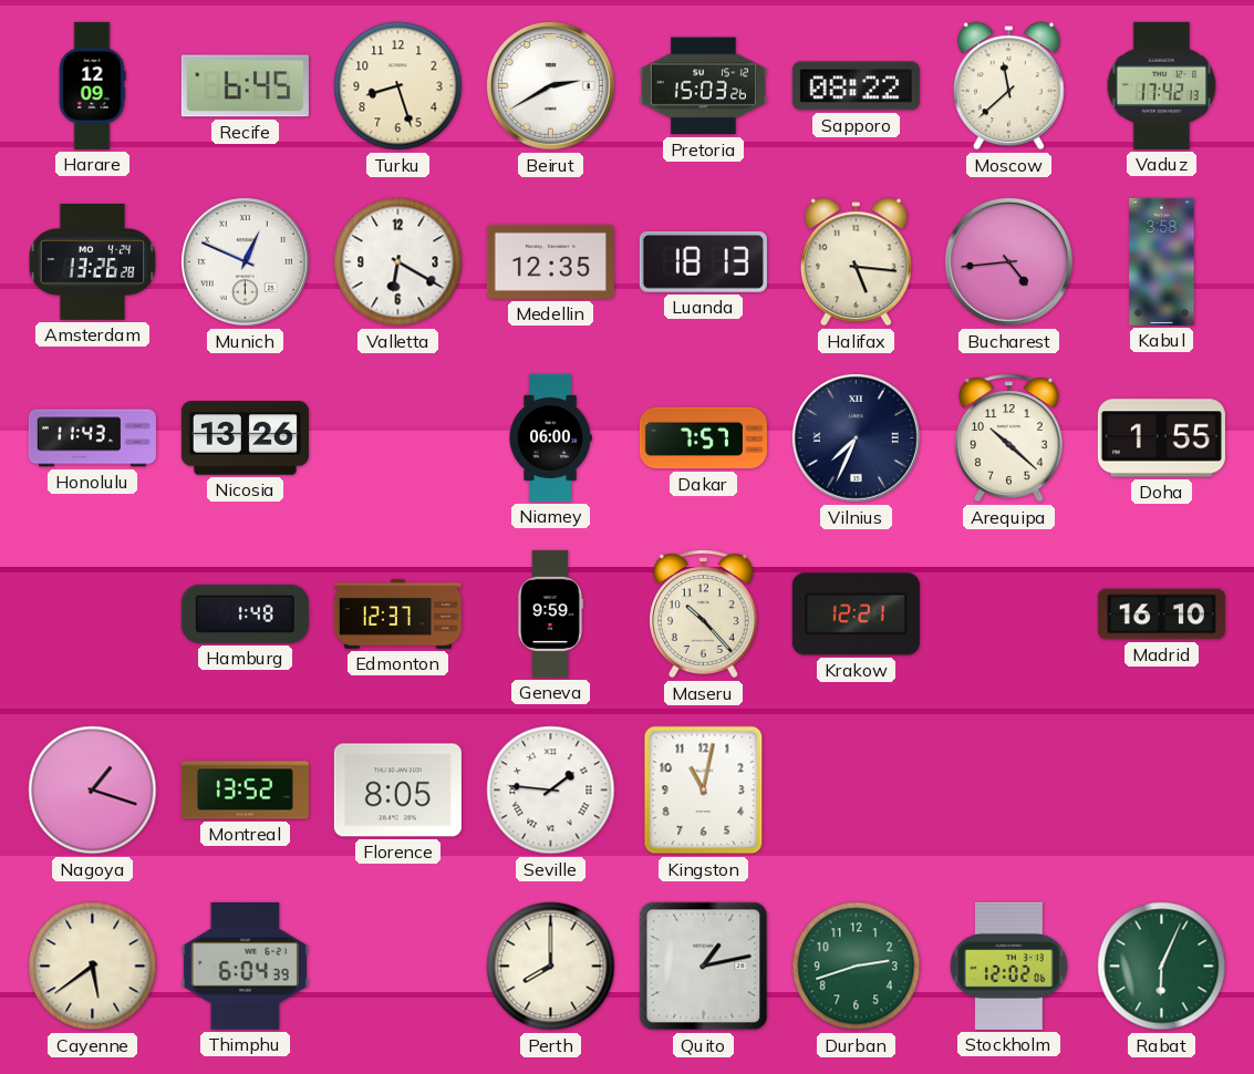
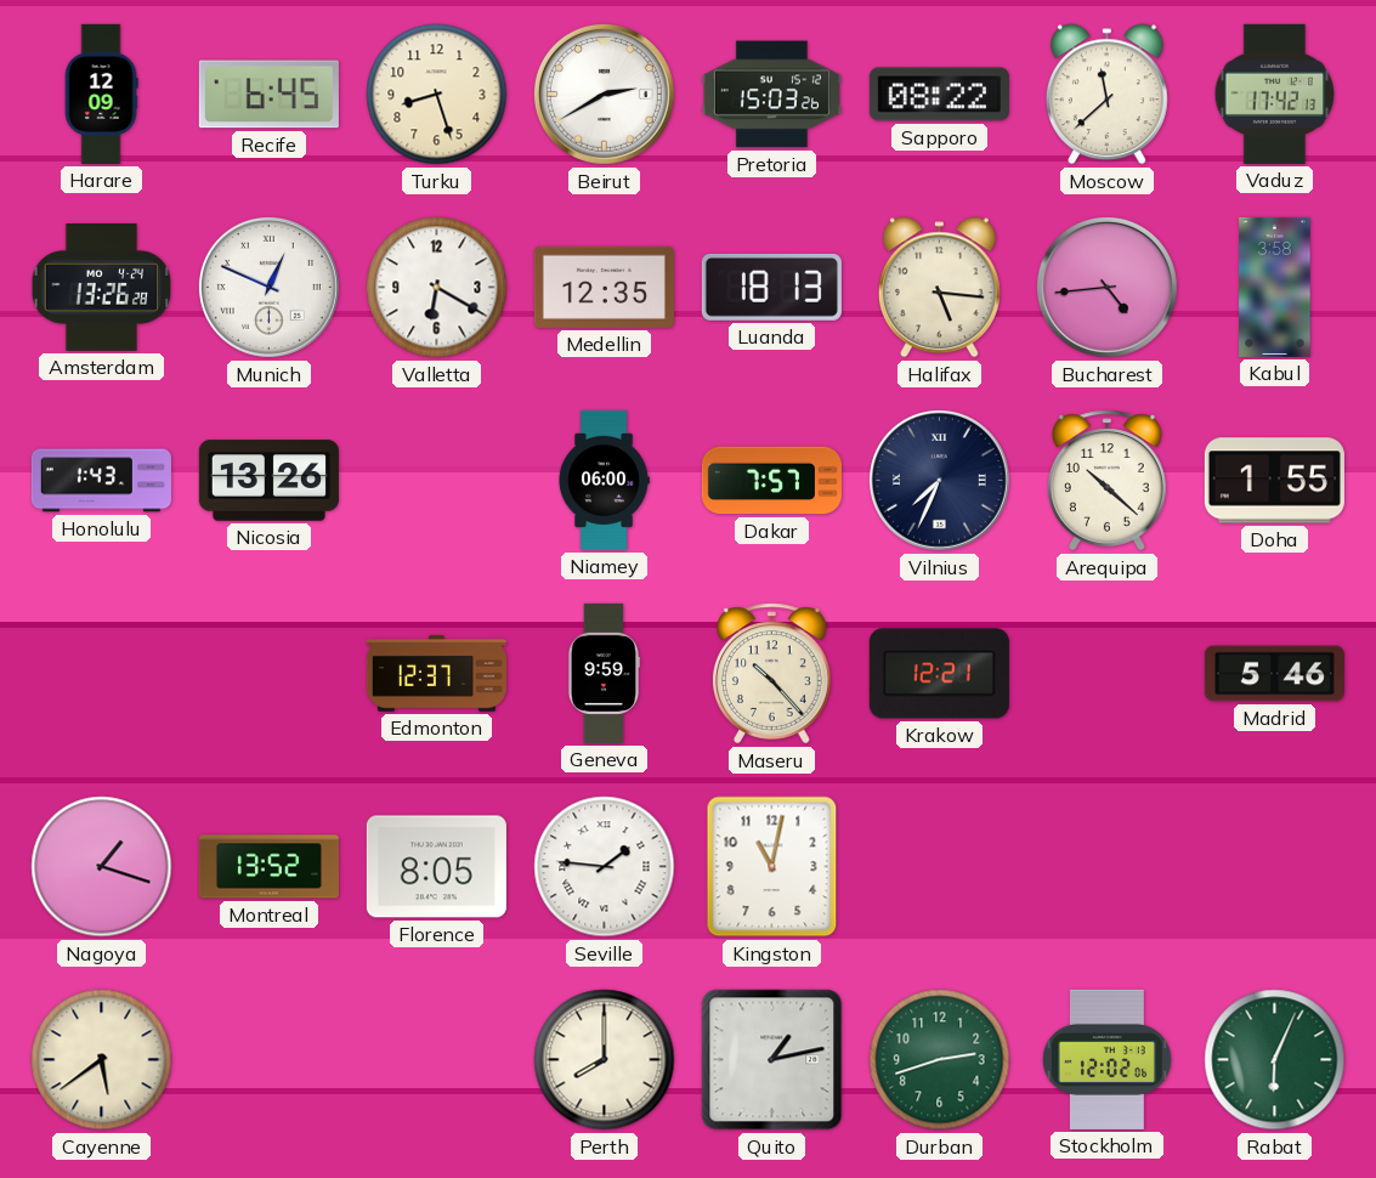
Honolulu: 11:43 -> 1:43
Hamburg: 1:48 -> none
Madrid: 16:10 -> 5:46
Thimphu: 6:04 -> none
